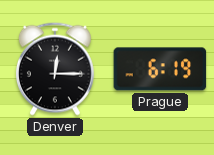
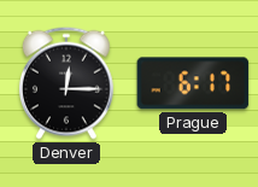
Prague: 6:19 -> 6:17
